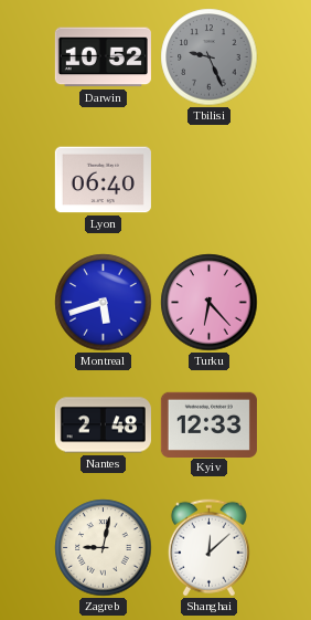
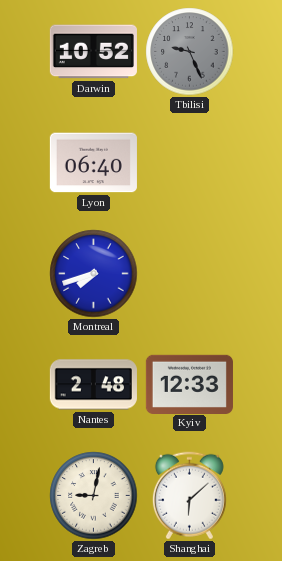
Montreal: 5:42 -> 7:42
Turku: 6:23 -> none
Shanghai: 12:08 -> 6:08
